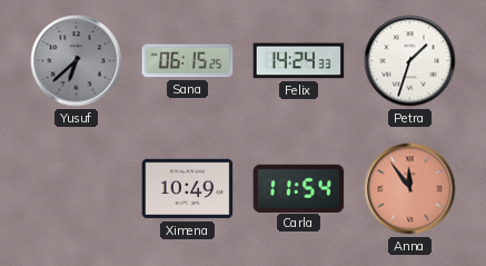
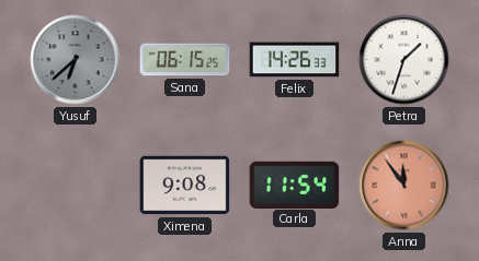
Felix: 14:24 -> 14:26
Ximena: 10:49 -> 9:08
